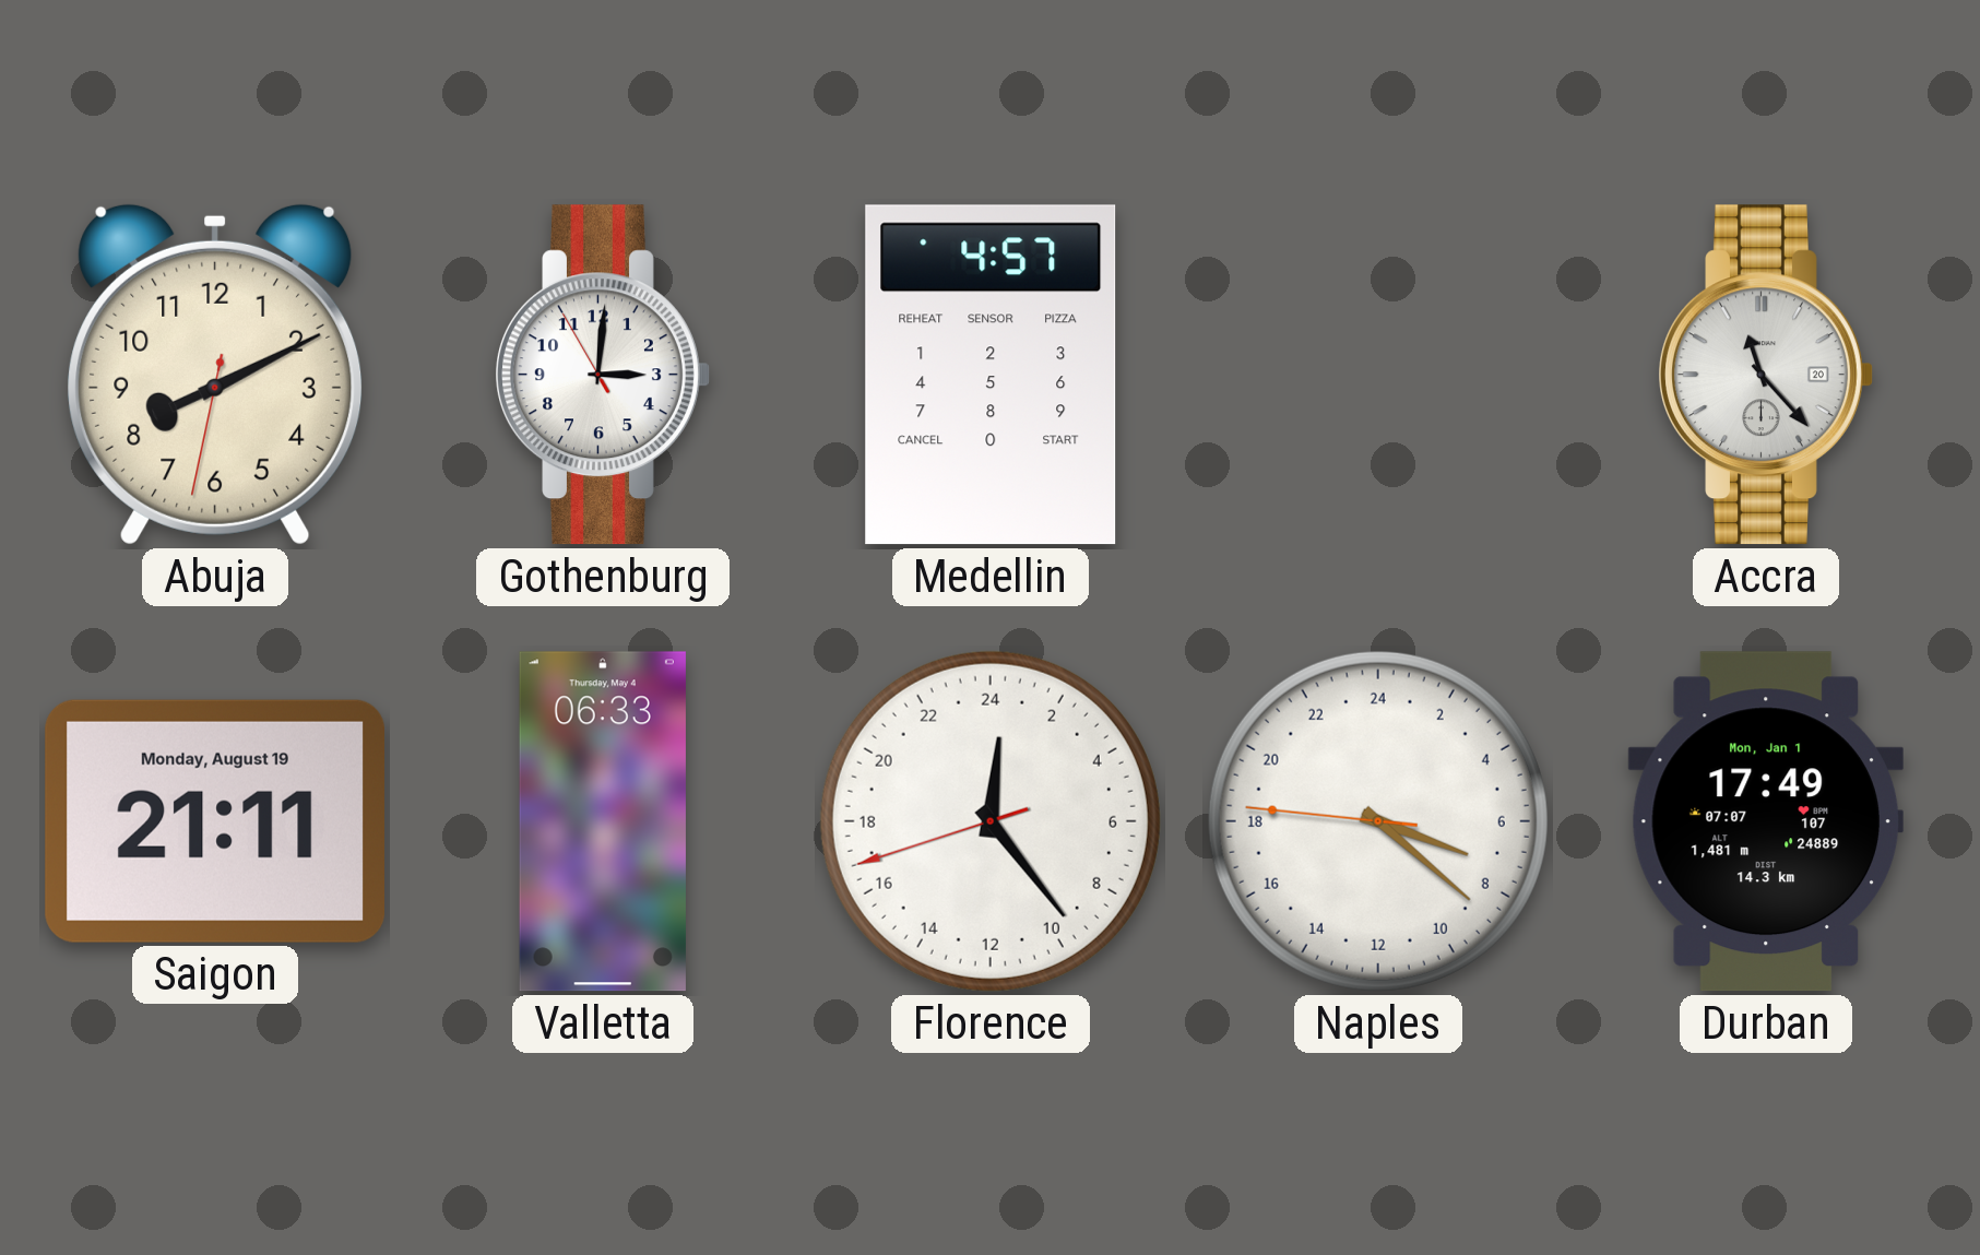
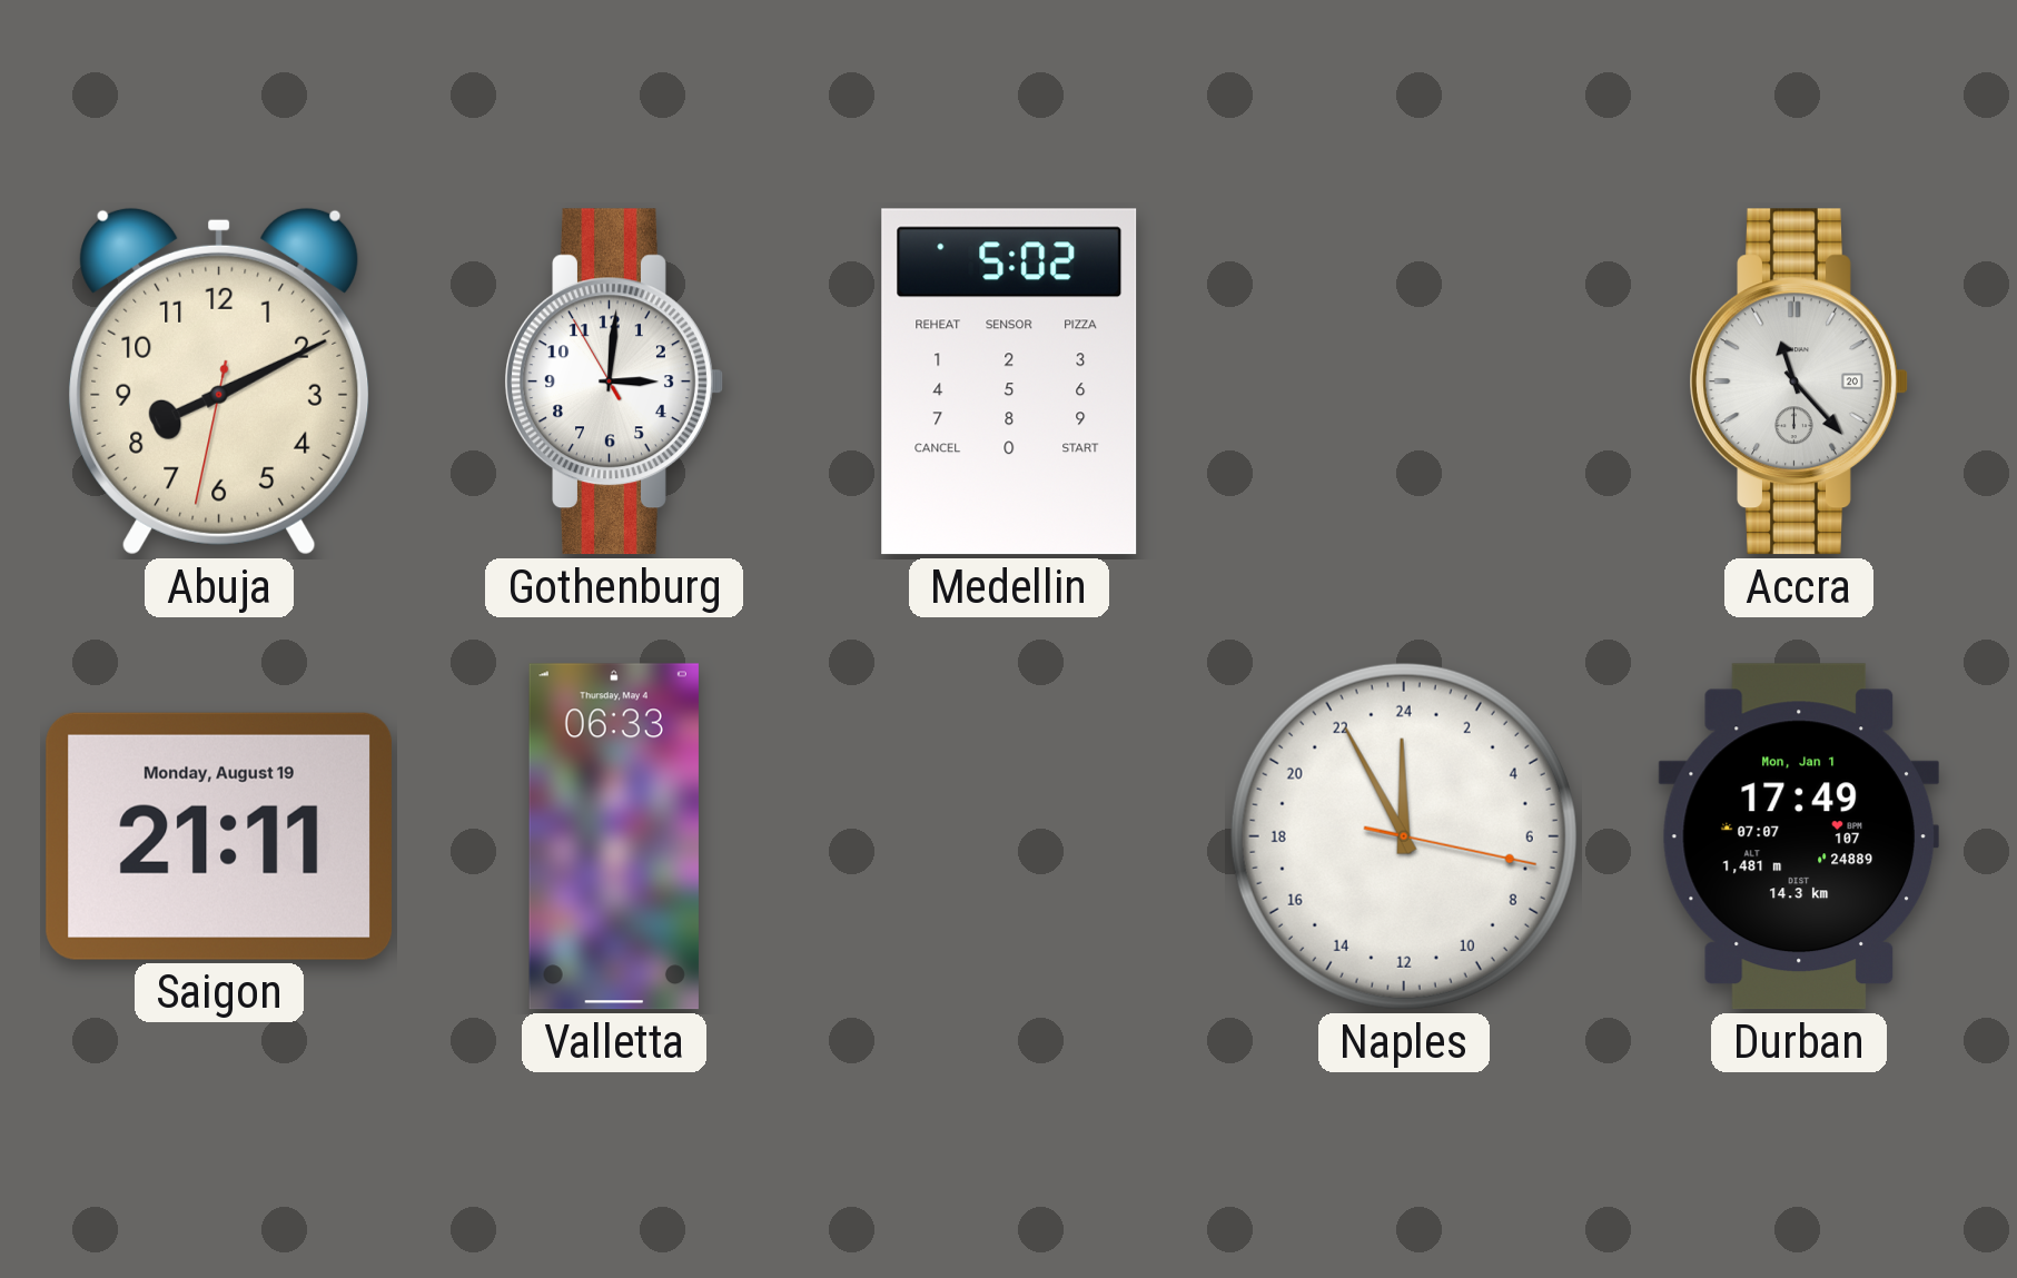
Medellin: 4:57 -> 5:02
Florence: 0:23 -> none
Naples: 7:21 -> 23:55
